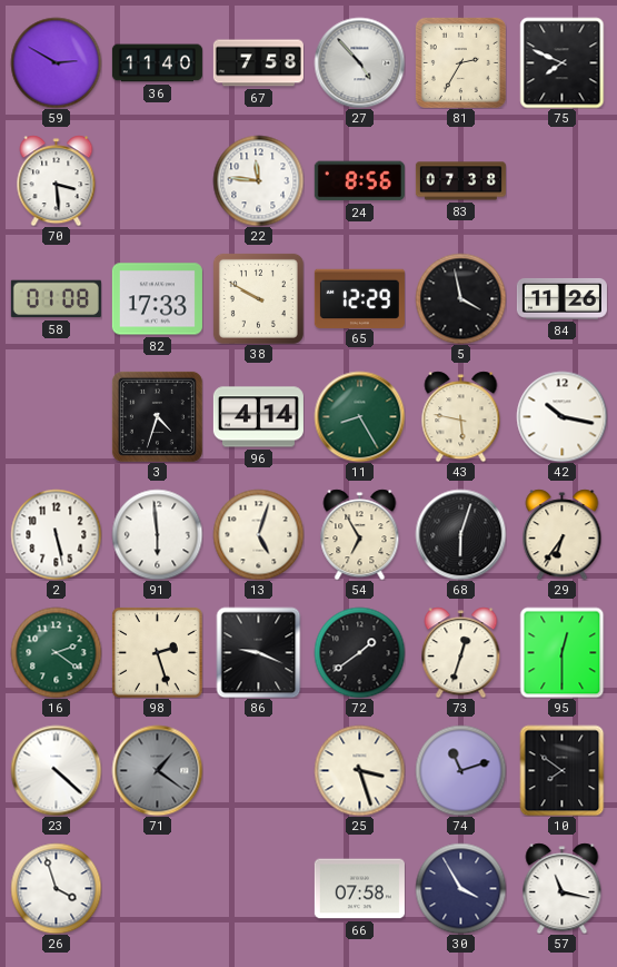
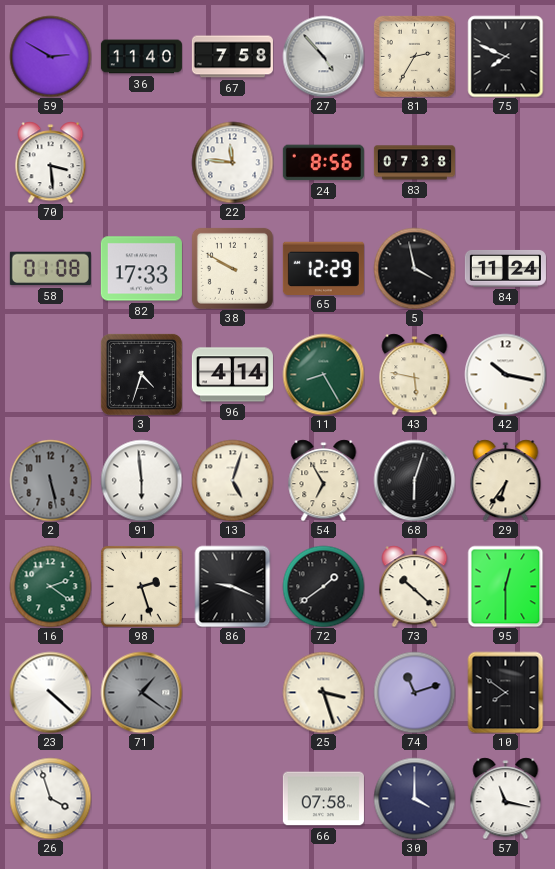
84: 11:26 -> 11:24
2 dial: white -> grey
73: 12:33 -> 10:22
30: 3:55 -> 4:00
